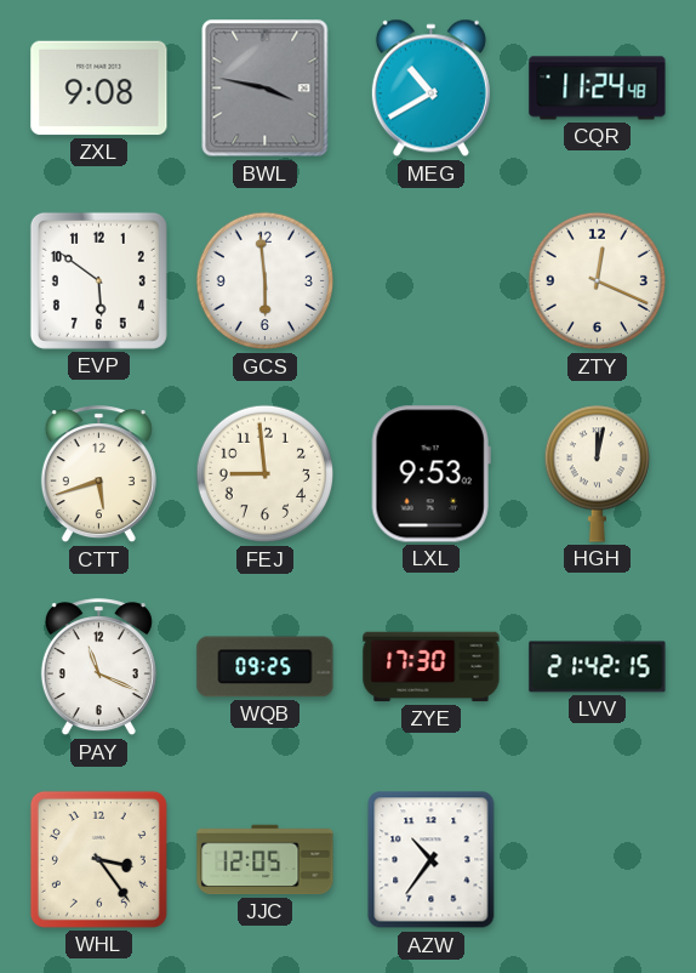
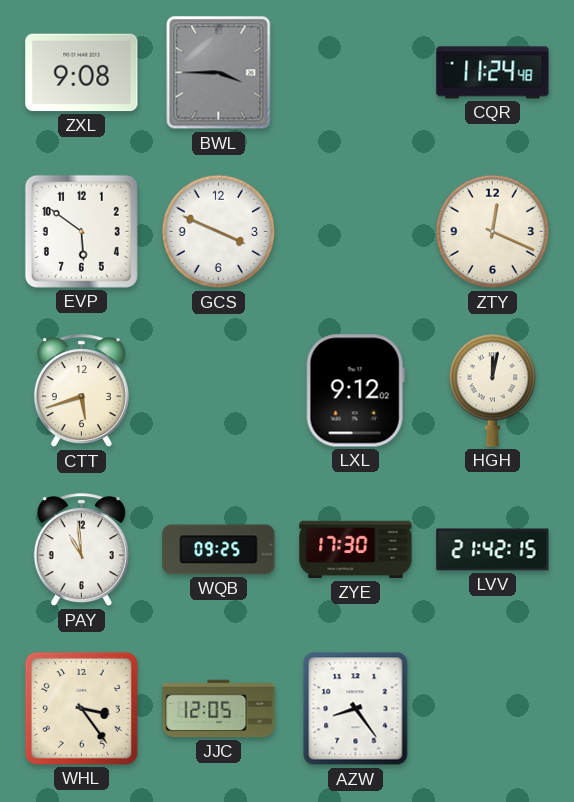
BWL: 3:47 -> 3:45
MEG: 10:40 -> none
GCS: 5:59 -> 3:49
FEJ: 8:59 -> none
LXL: 9:53 -> 9:12
PAY: 11:19 -> 10:59
AZW: 10:36 -> 8:24
